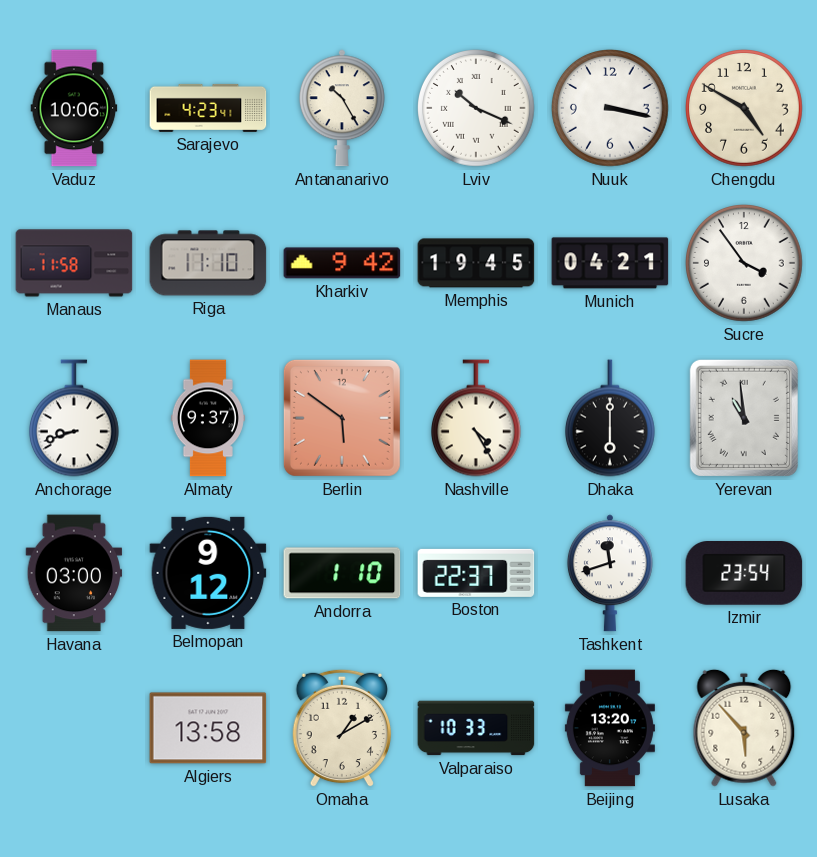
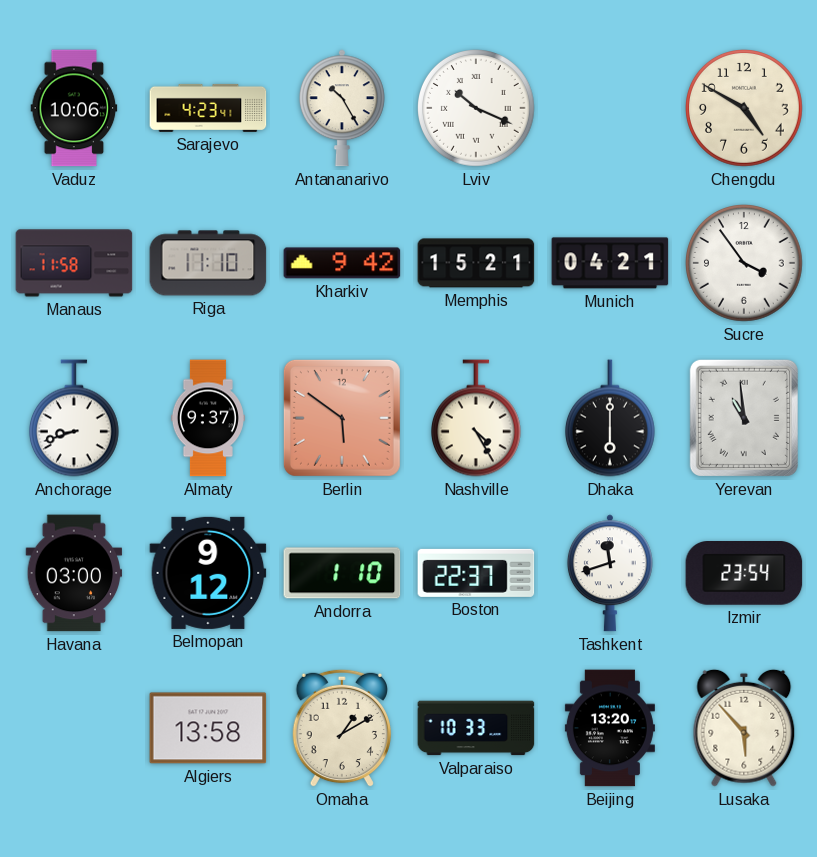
Nuuk: 3:17 -> none
Memphis: 19:45 -> 15:21
